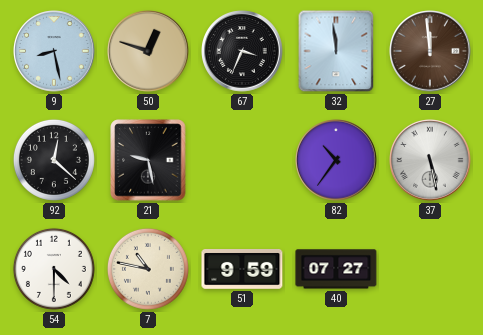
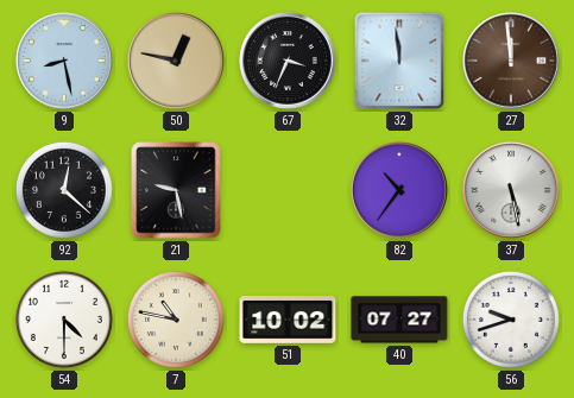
50: 12:48 -> 12:47
51: 9:59 -> 10:02
56: none -> 9:42
